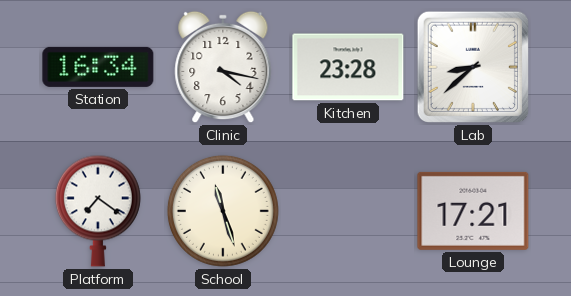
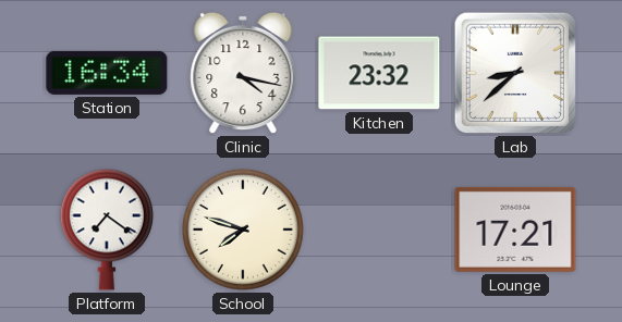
Kitchen: 23:28 -> 23:32
School: 11:27 -> 7:48
